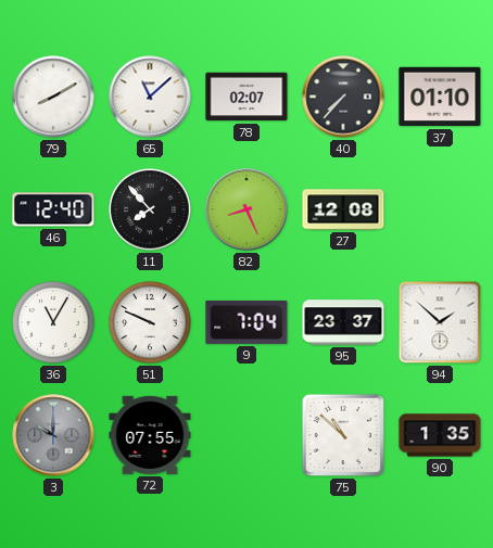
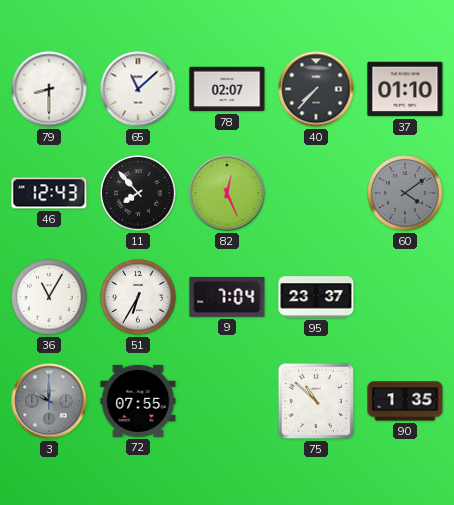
79: 8:10 -> 8:30
46: 12:40 -> 12:43
82: 8:26 -> 12:26
27: 12:08 -> none
60: none -> 4:09
51: 9:49 -> 6:35
94: 1:52 -> none
